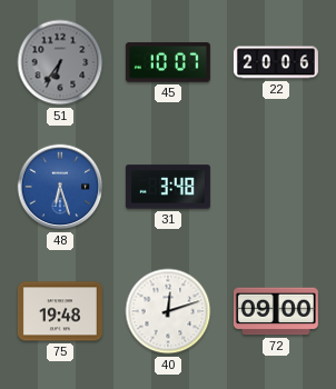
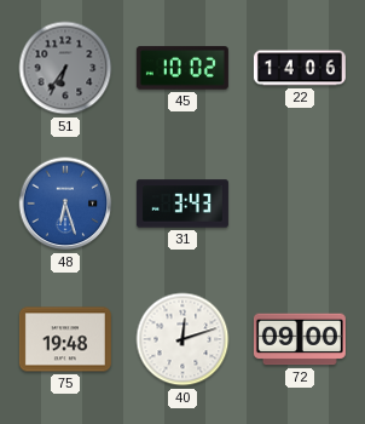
45: 10:07 -> 10:02
22: 20:06 -> 14:06
31: 3:48 -> 3:43
